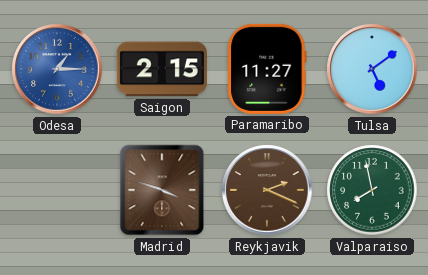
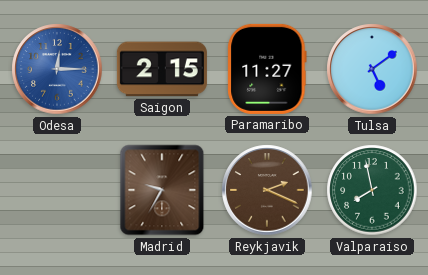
Odesa: 1:15 -> 12:15
Madrid: 3:48 -> 9:35
